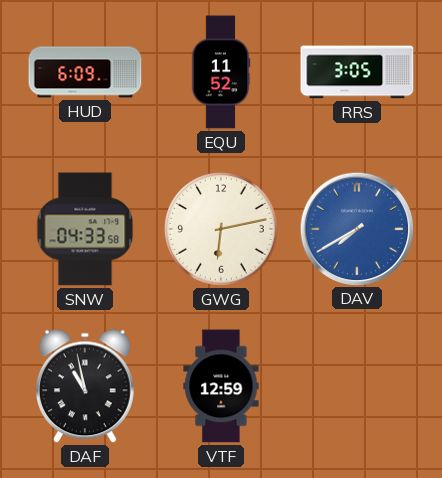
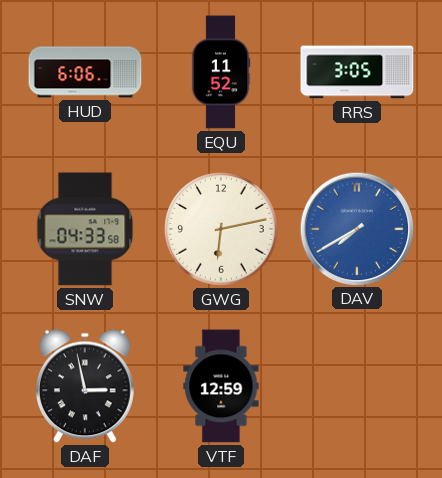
HUD: 6:09 -> 6:06
DAF: 10:58 -> 2:58
